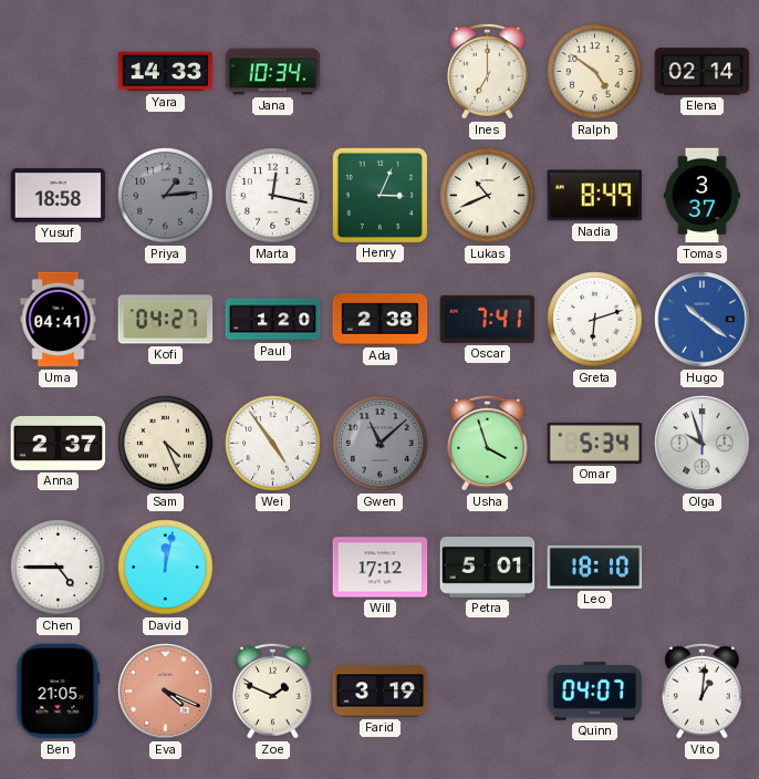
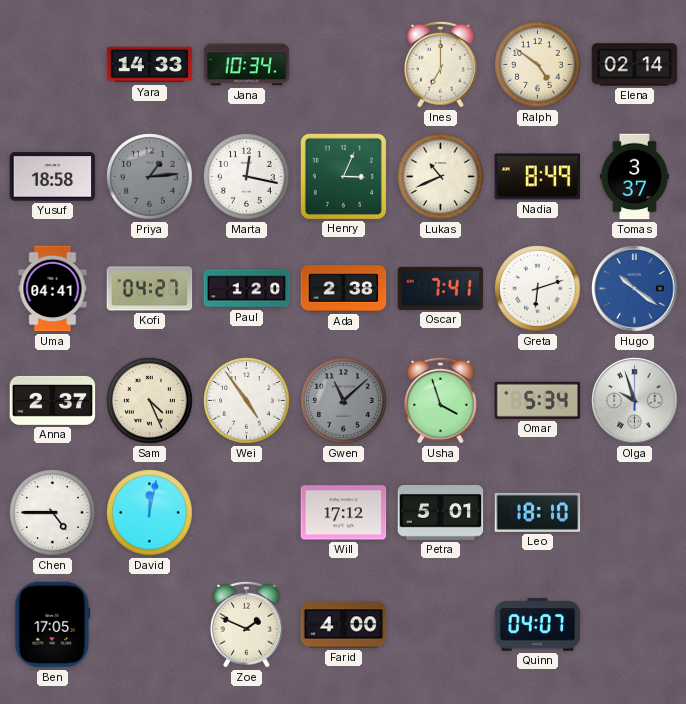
Ben: 21:05 -> 17:05
Eva: 4:19 -> none
Farid: 3:19 -> 4:00
Vito: 1:01 -> none
